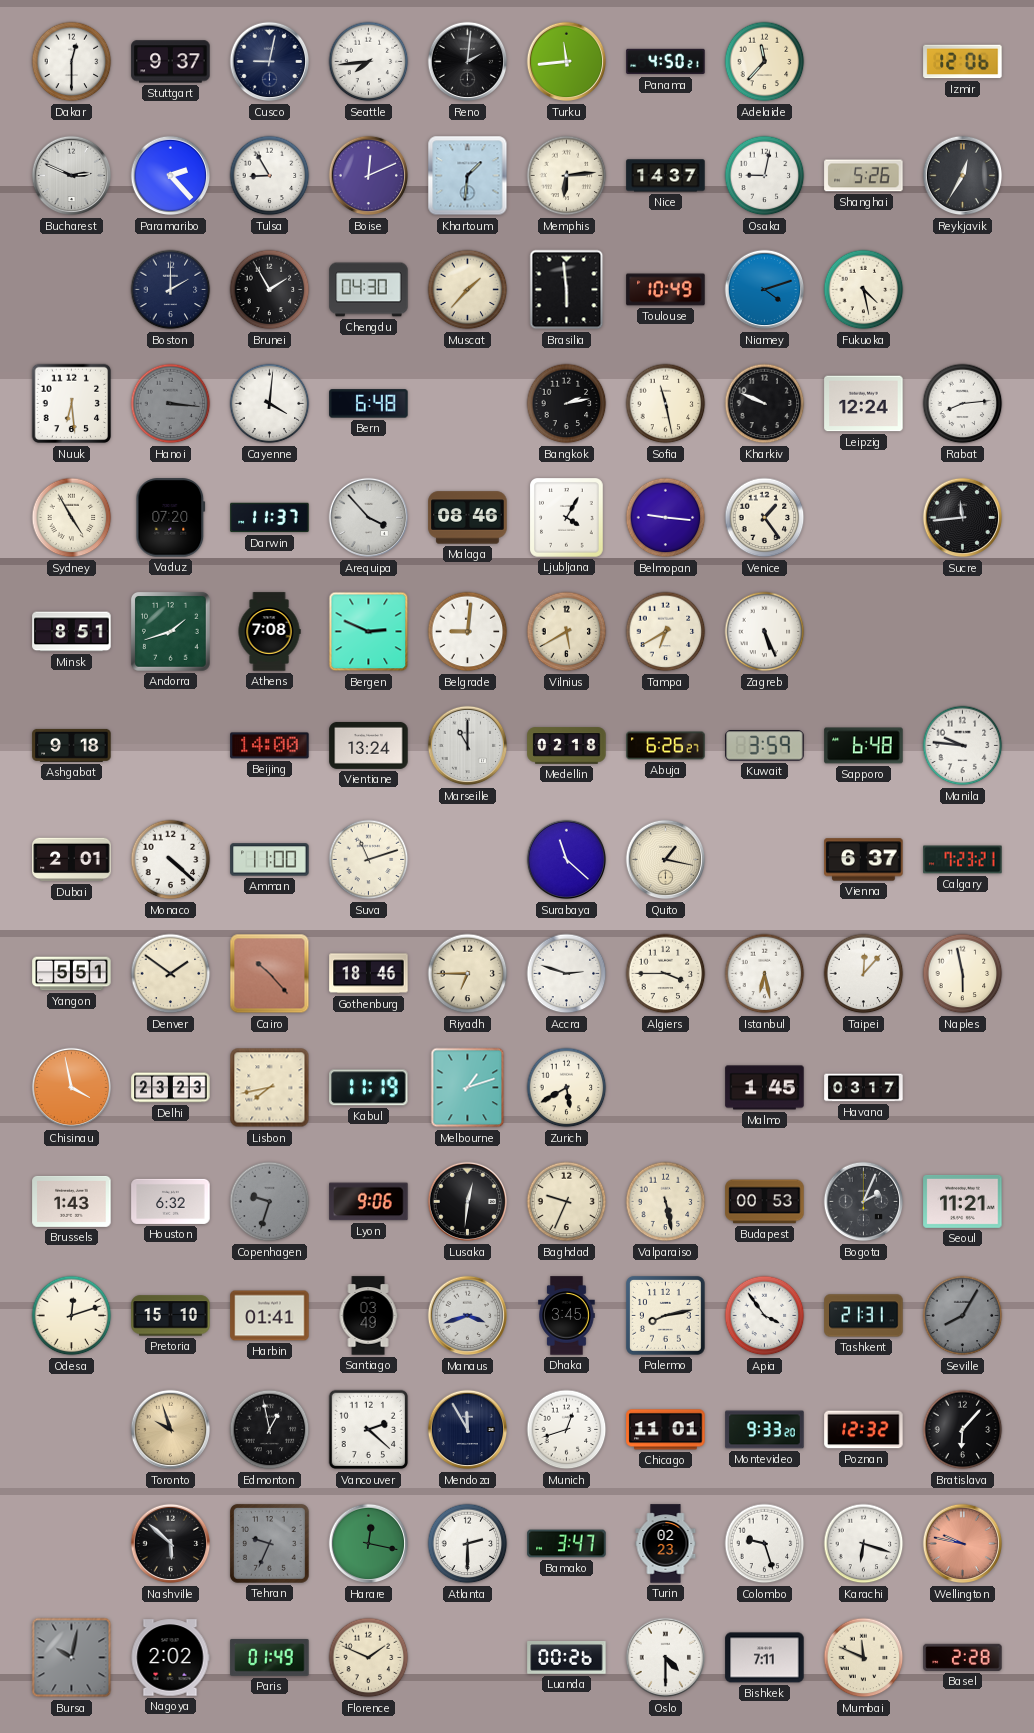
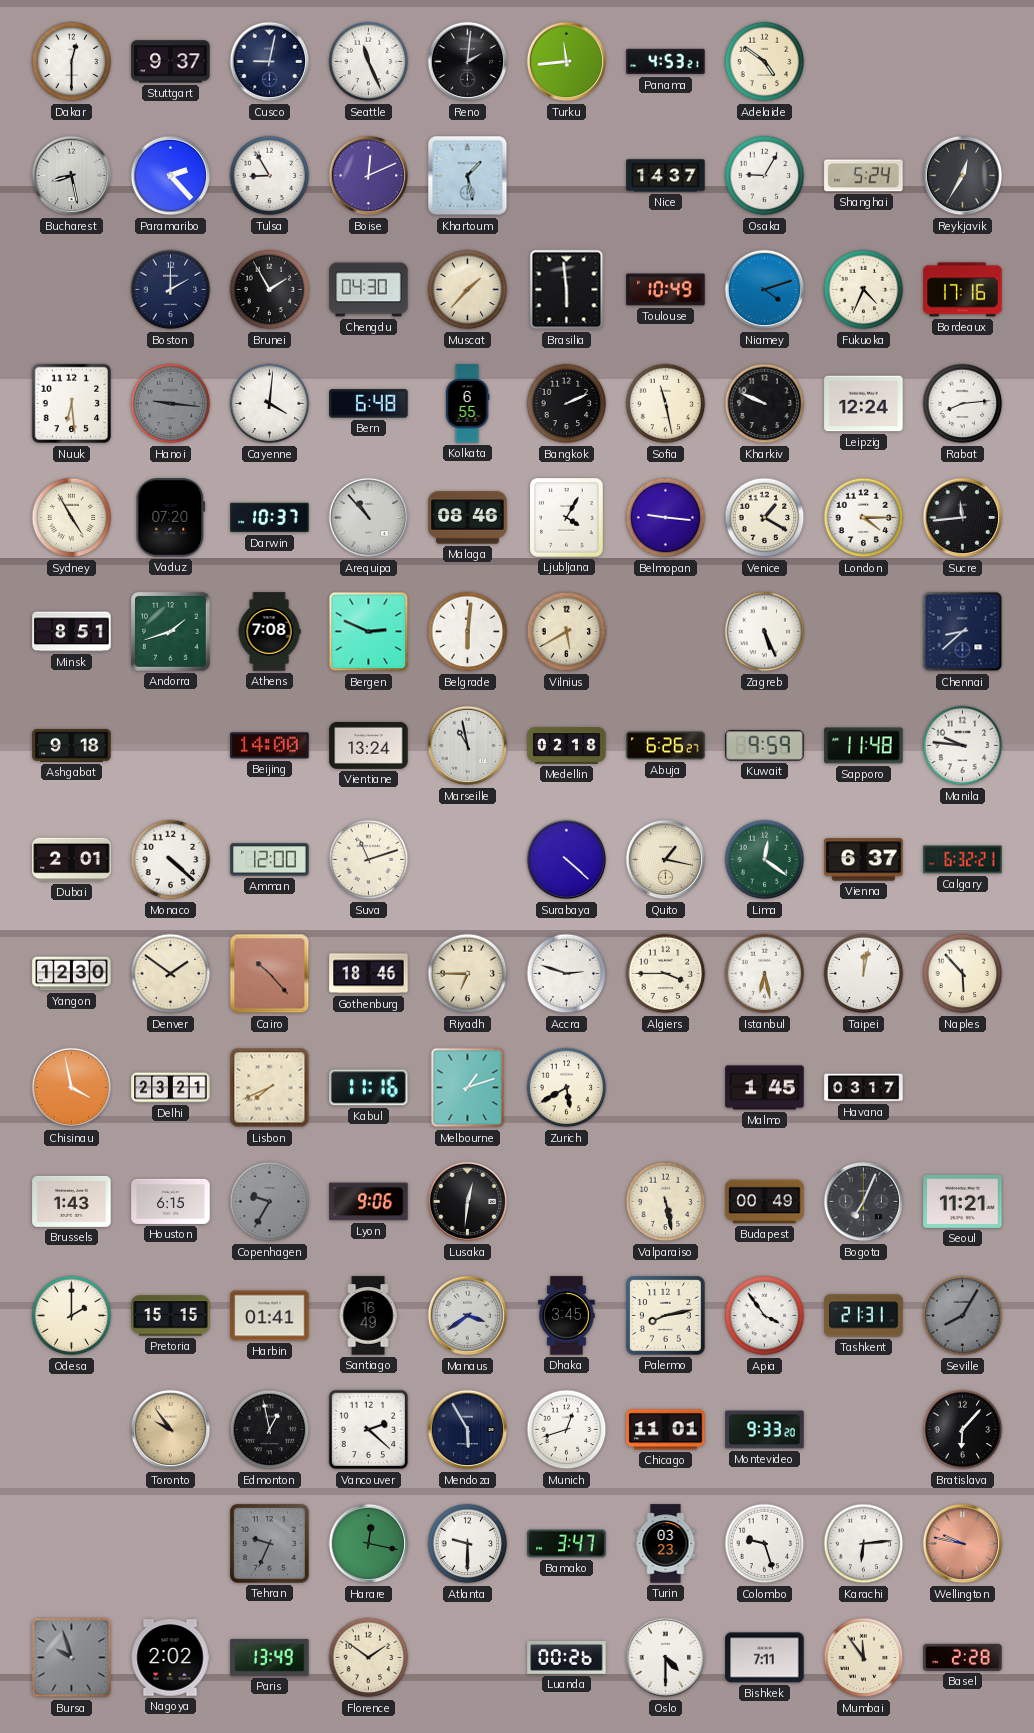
Seattle: 7:44 -> 11:26
Panama: 4:50 -> 4:53
Adelaide: 11:37 -> 4:51
Izmir: 12:06 -> none
Bucharest: 2:49 -> 8:28
Khartoum: 1:31 -> 1:28
Memphis: 6:14 -> none
Osaka: 9:02 -> 9:05
Shanghai: 5:26 -> 5:24
Fukuoka: 4:28 -> 4:34
Bordeaux: none -> 17:16
Hanoi: 3:16 -> 9:16
Kolkata: none -> 6:55
Bangkok: 2:13 -> 2:11
Darwin: 11:37 -> 10:37
Arequipa: 3:53 -> 10:53
Venice: 1:24 -> 1:20
London: none -> 4:15
Belgrade: 9:01 -> 6:01
Tampa: 6:40 -> none
Chennai: none -> 8:38
Marseille: 11:00 -> 10:58
Kuwait: 3:59 -> 9:59
Sapporo: 6:48 -> 11:48
Amman: 11:00 -> 12:00
Surabaya: 11:22 -> 4:22
Lima: none -> 12:21
Calgary: 7:23 -> 6:32
Yangon: 5:51 -> 12:30
Taipei: 12:07 -> 12:02
Naples: 5:58 -> 5:53
Delhi: 23:23 -> 23:21
Lisbon: 7:43 -> 7:41
Kabul: 11:19 -> 11:16
Houston: 6:32 -> 6:15
Copenhagen: 9:33 -> 9:35
Baghdad: 9:34 -> none
Budapest: 00:53 -> 00:49
Bogota: 2:04 -> 7:04
Odesa: 12:12 -> 2:00
Pretoria: 15:10 -> 15:15
Santiago: 03:49 -> 16:49
Manaus: 3:42 -> 3:39
Toronto: 9:57 -> 9:54
Mendoza: 11:55 -> 5:55
Poznan: 12:32 -> none
Nashville: 5:52 -> none
Atlanta: 2:30 -> 9:30
Turin: 02:23 -> 03:23
Karachi: 6:18 -> 6:14
Bursa: 10:02 -> 9:57
Paris: 01:49 -> 13:49
Florence: 1:49 -> 1:51
Mumbai: 11:49 -> 11:54
